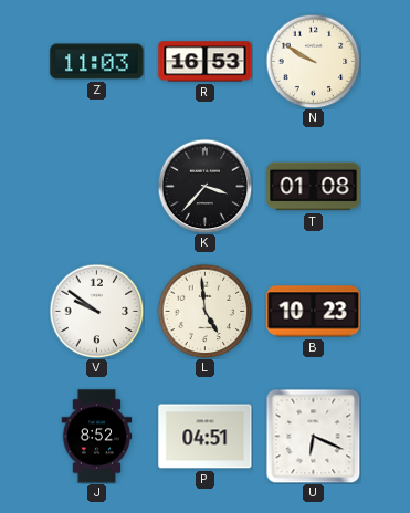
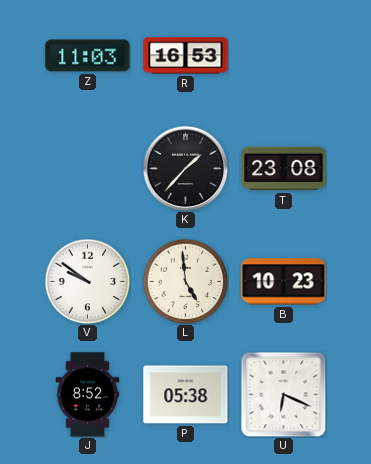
N: 9:50 -> none
K: 3:37 -> 1:37
T: 01:08 -> 23:08
P: 04:51 -> 05:38
